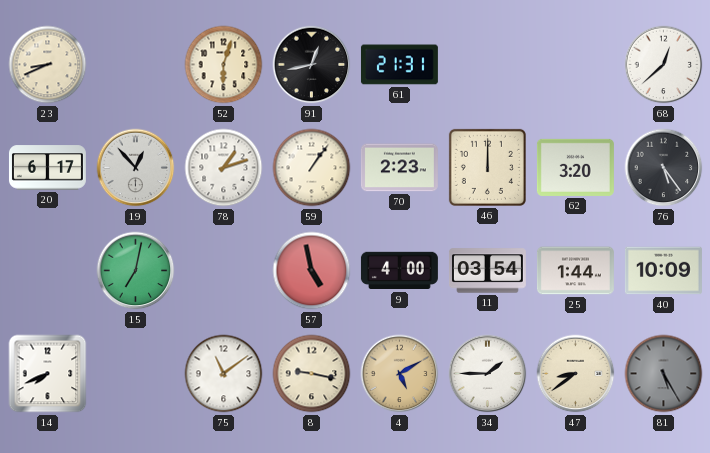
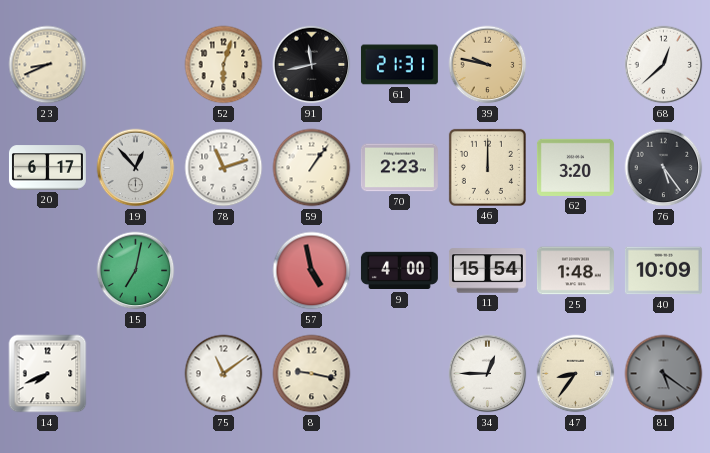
91: 12:43 -> 11:43
39: none -> 9:47
78: 1:12 -> 11:12
11: 03:54 -> 15:54
25: 1:44 -> 1:48
4: 5:10 -> none
34: 1:45 -> 12:45
47: 8:39 -> 8:36
81: 5:25 -> 5:21
